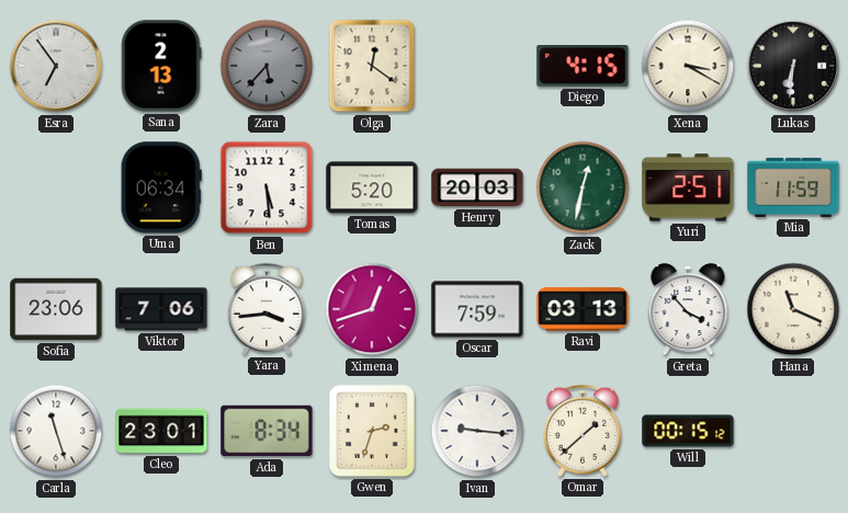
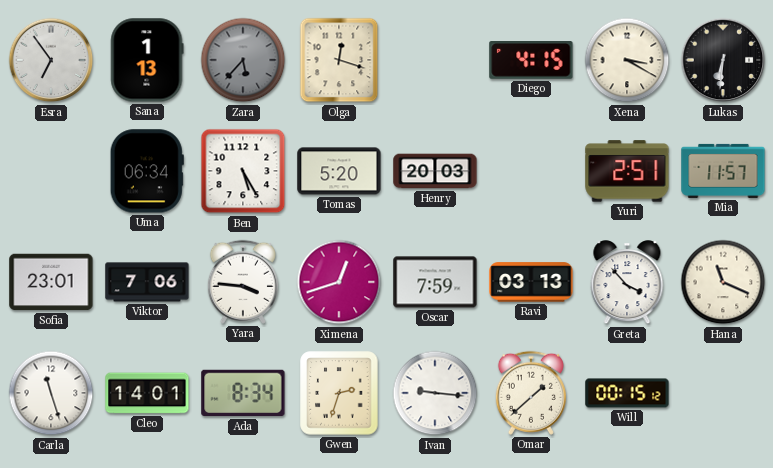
Sana: 2:13 -> 1:13
Olga: 12:21 -> 12:18
Ben: 5:29 -> 5:25
Zack: 12:32 -> none
Mia: 11:59 -> 11:57
Sofia: 23:06 -> 23:01
Yara: 3:44 -> 3:46
Cleo: 23:01 -> 14:01
